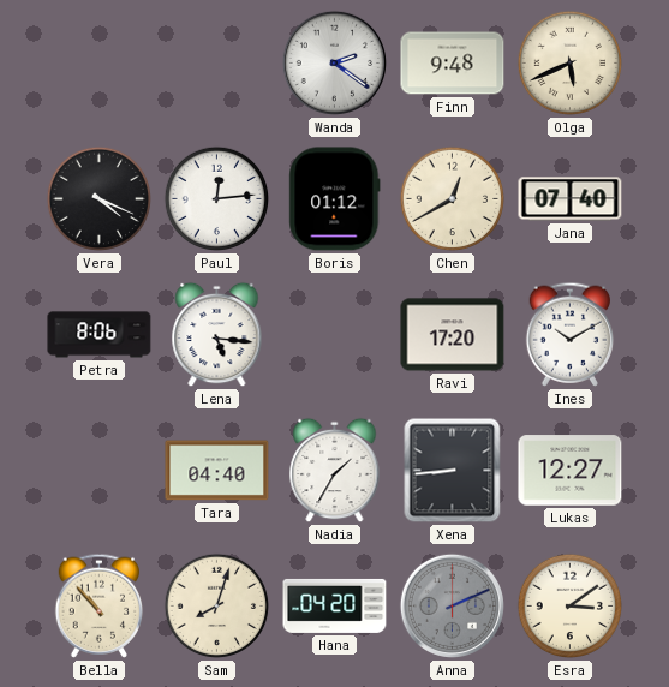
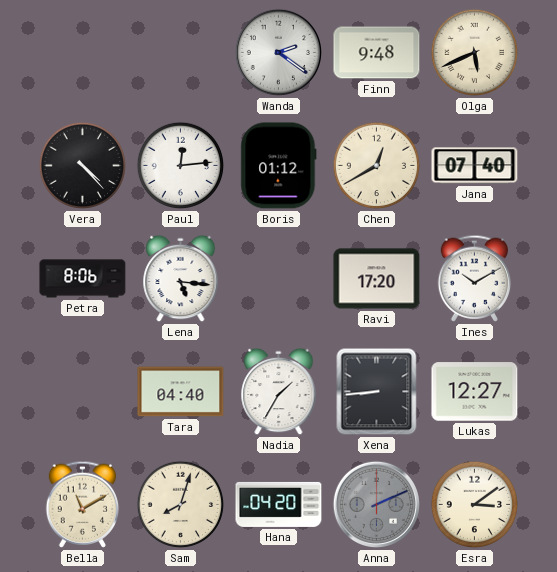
Vera: 4:19 -> 4:23
Bella: 10:53 -> 11:10
